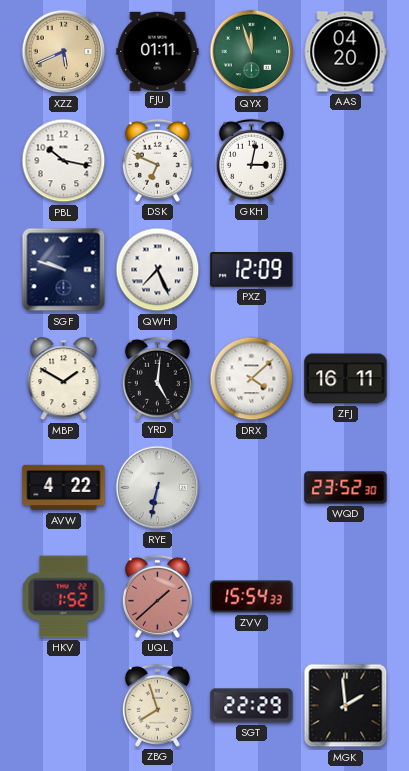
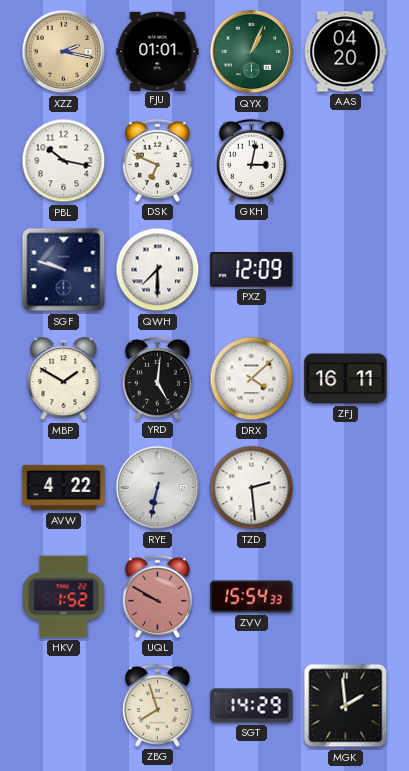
XZZ: 5:41 -> 2:17
FJU: 01:11 -> 01:01
QYX: 11:57 -> 1:04
QWH: 7:26 -> 7:30
TZD: none -> 2:29
WQD: 23:52 -> none
UQL: 1:38 -> 9:50
SGT: 22:29 -> 14:29
